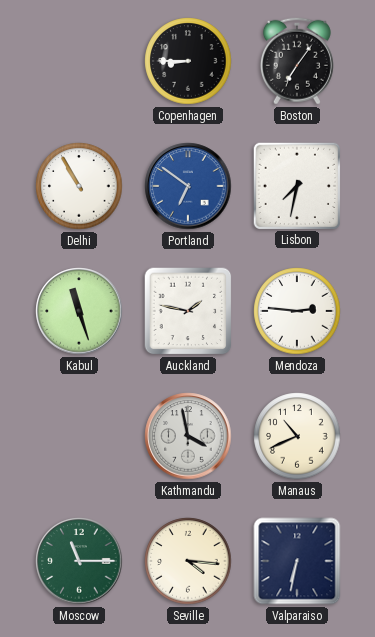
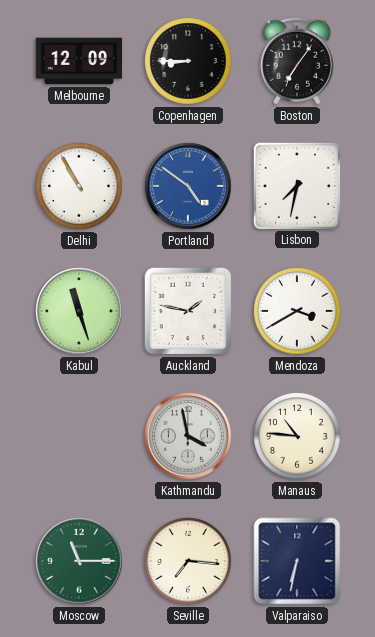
Melbourne: none -> 12:09
Portland: 6:51 -> 4:51
Mendoza: 2:46 -> 3:40
Manaus: 10:41 -> 10:46
Seville: 4:16 -> 7:16
